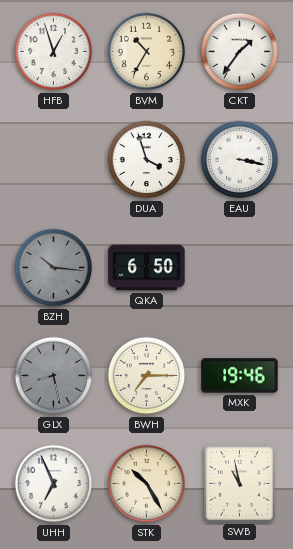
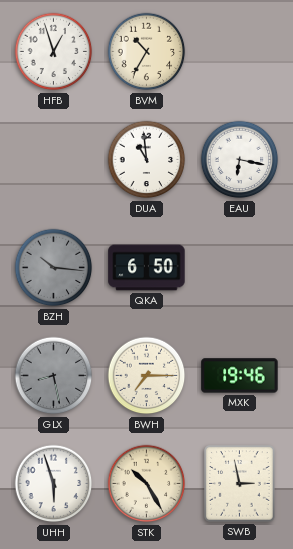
CKT: 1:36 -> none
DUA: 3:57 -> 10:59
EAU: 3:17 -> 6:17
UHH: 6:56 -> 5:57
SWB: 10:58 -> 2:58
